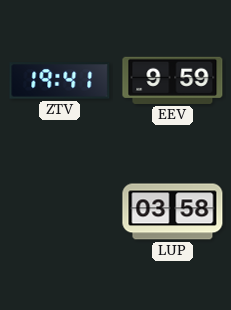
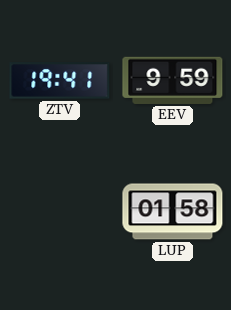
LUP: 03:58 -> 01:58
